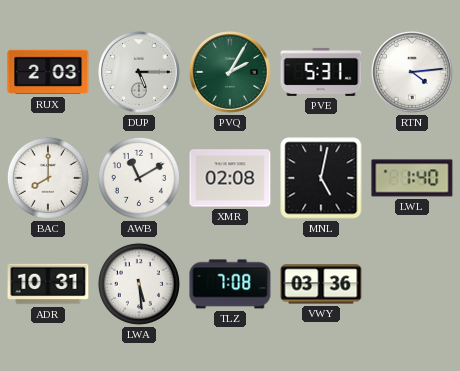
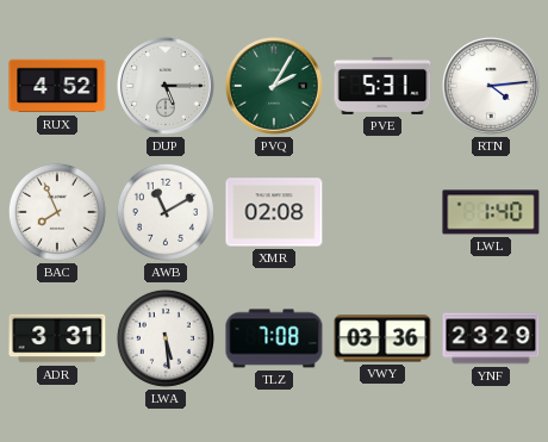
RUX: 2:03 -> 4:52
BAC: 8:00 -> 7:56
MNL: 5:02 -> none
ADR: 10:31 -> 3:31
YNF: none -> 23:29
